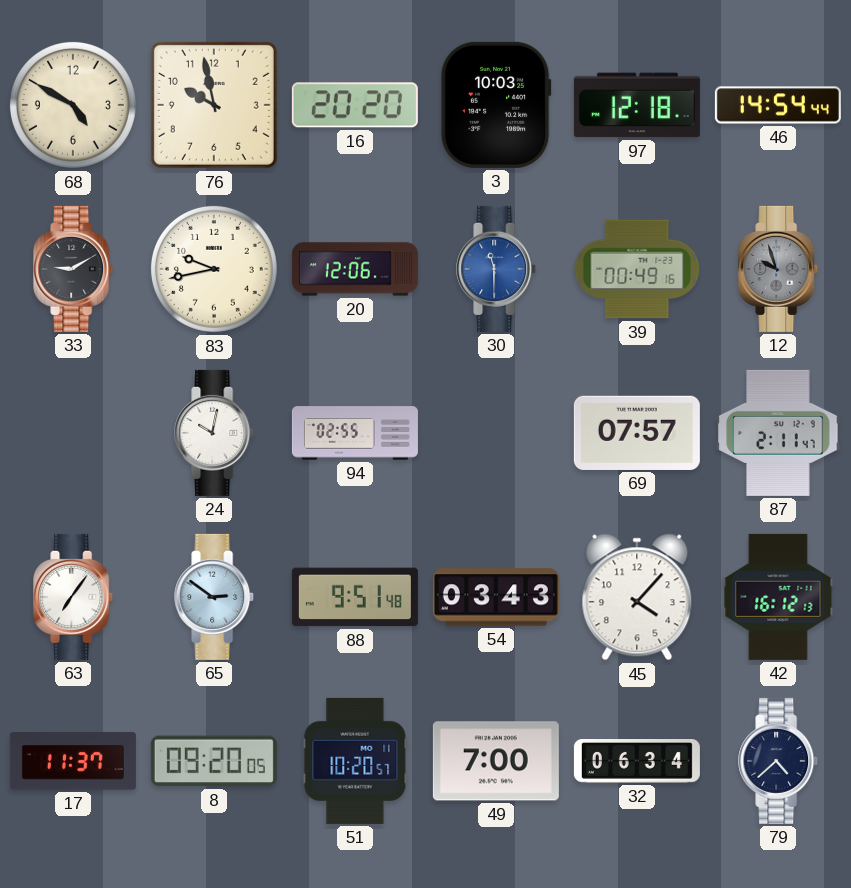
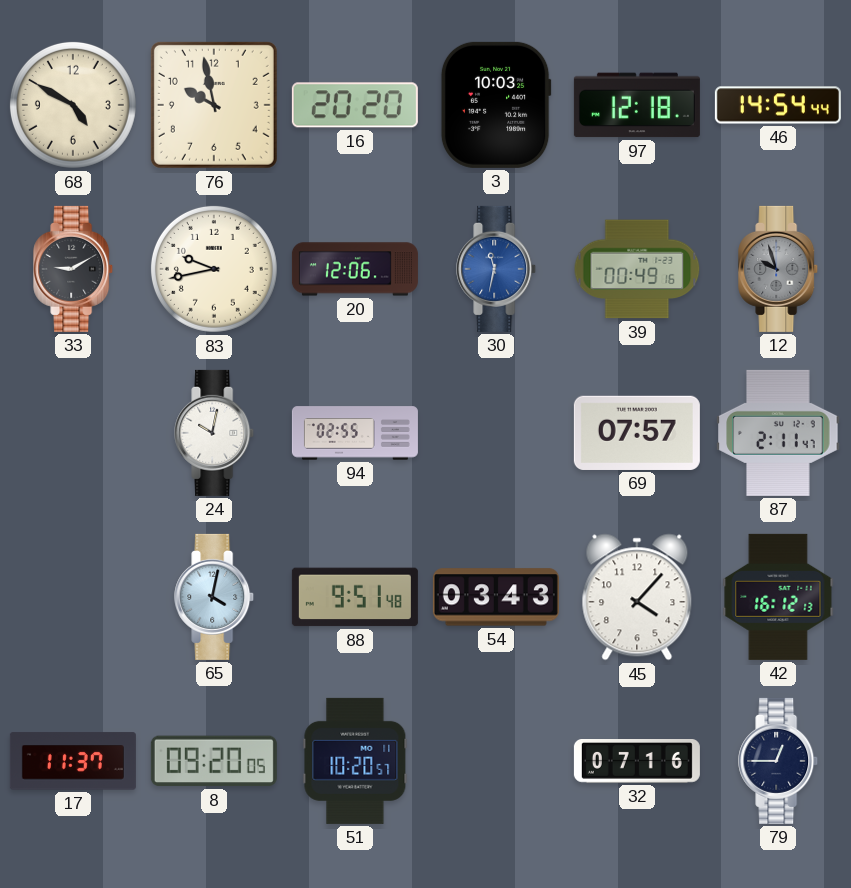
30: 11:30 -> 11:32
63: 7:06 -> none
65: 2:51 -> 4:02
49: 7:00 -> none
32: 06:34 -> 07:16
79: 4:38 -> 12:45
